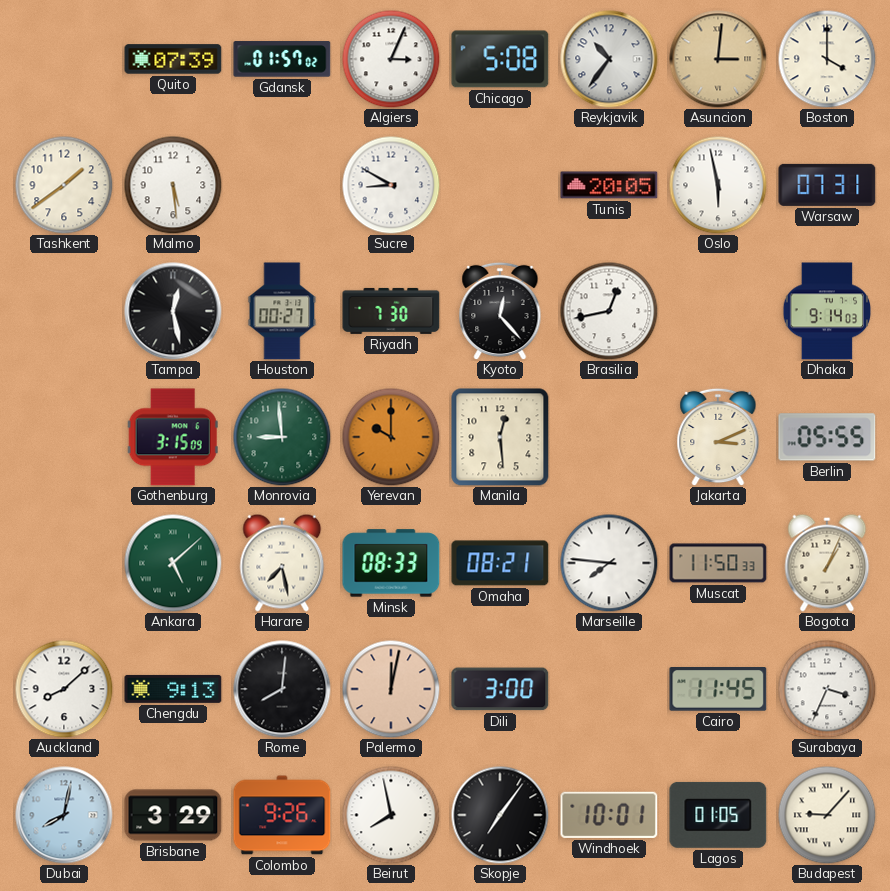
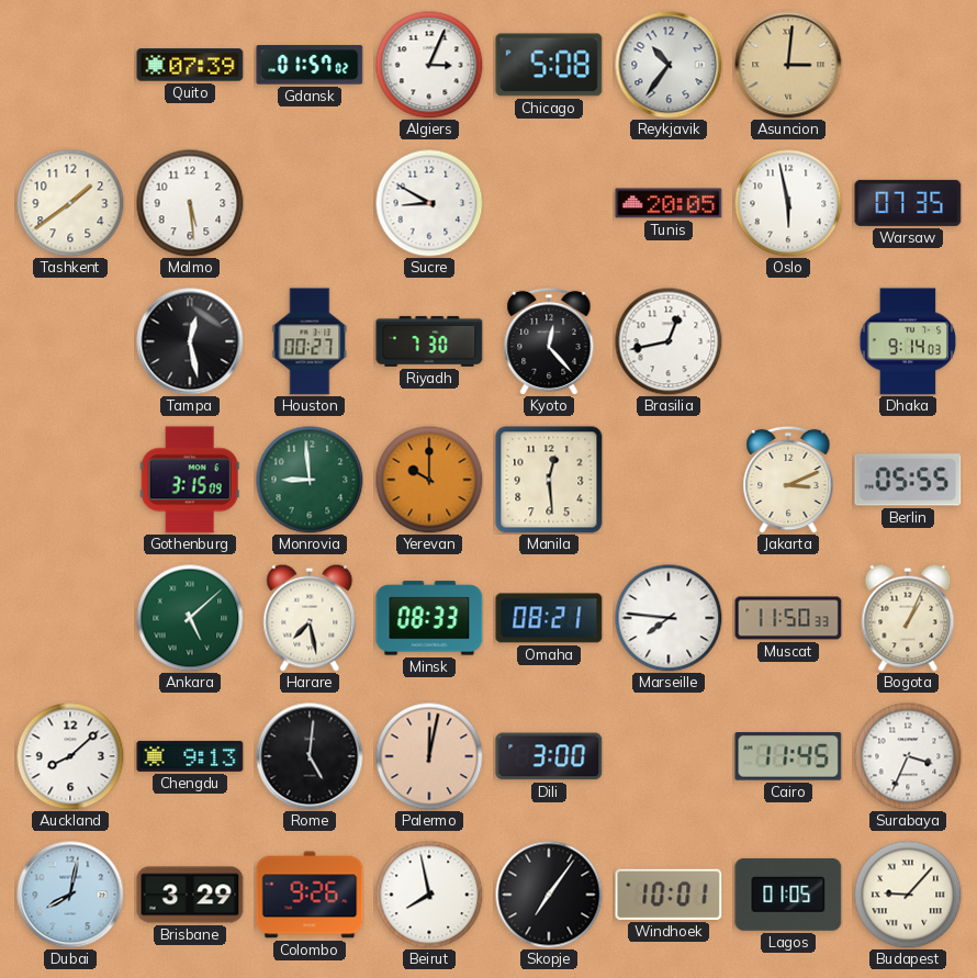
Boston: 4:00 -> none
Warsaw: 07:31 -> 07:35
Rome: 8:01 -> 5:01
